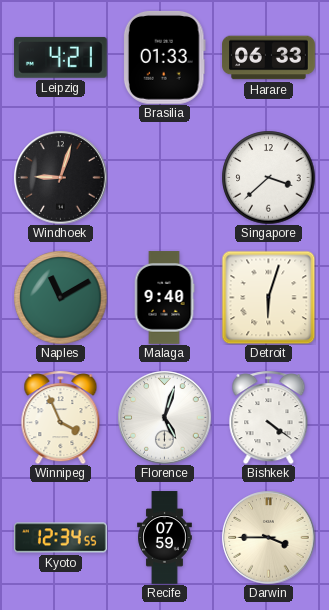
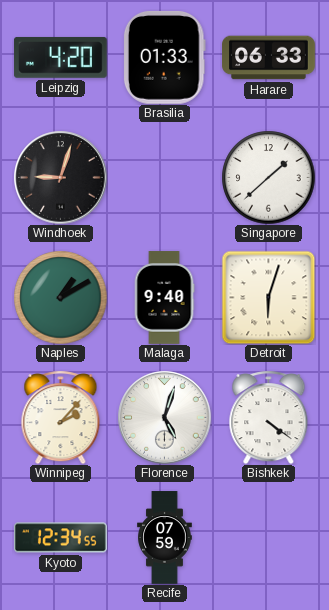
Leipzig: 4:21 -> 4:20
Singapore: 3:38 -> 1:38
Naples: 11:10 -> 1:10
Winnipeg: 3:56 -> 2:07
Darwin: 3:45 -> none
